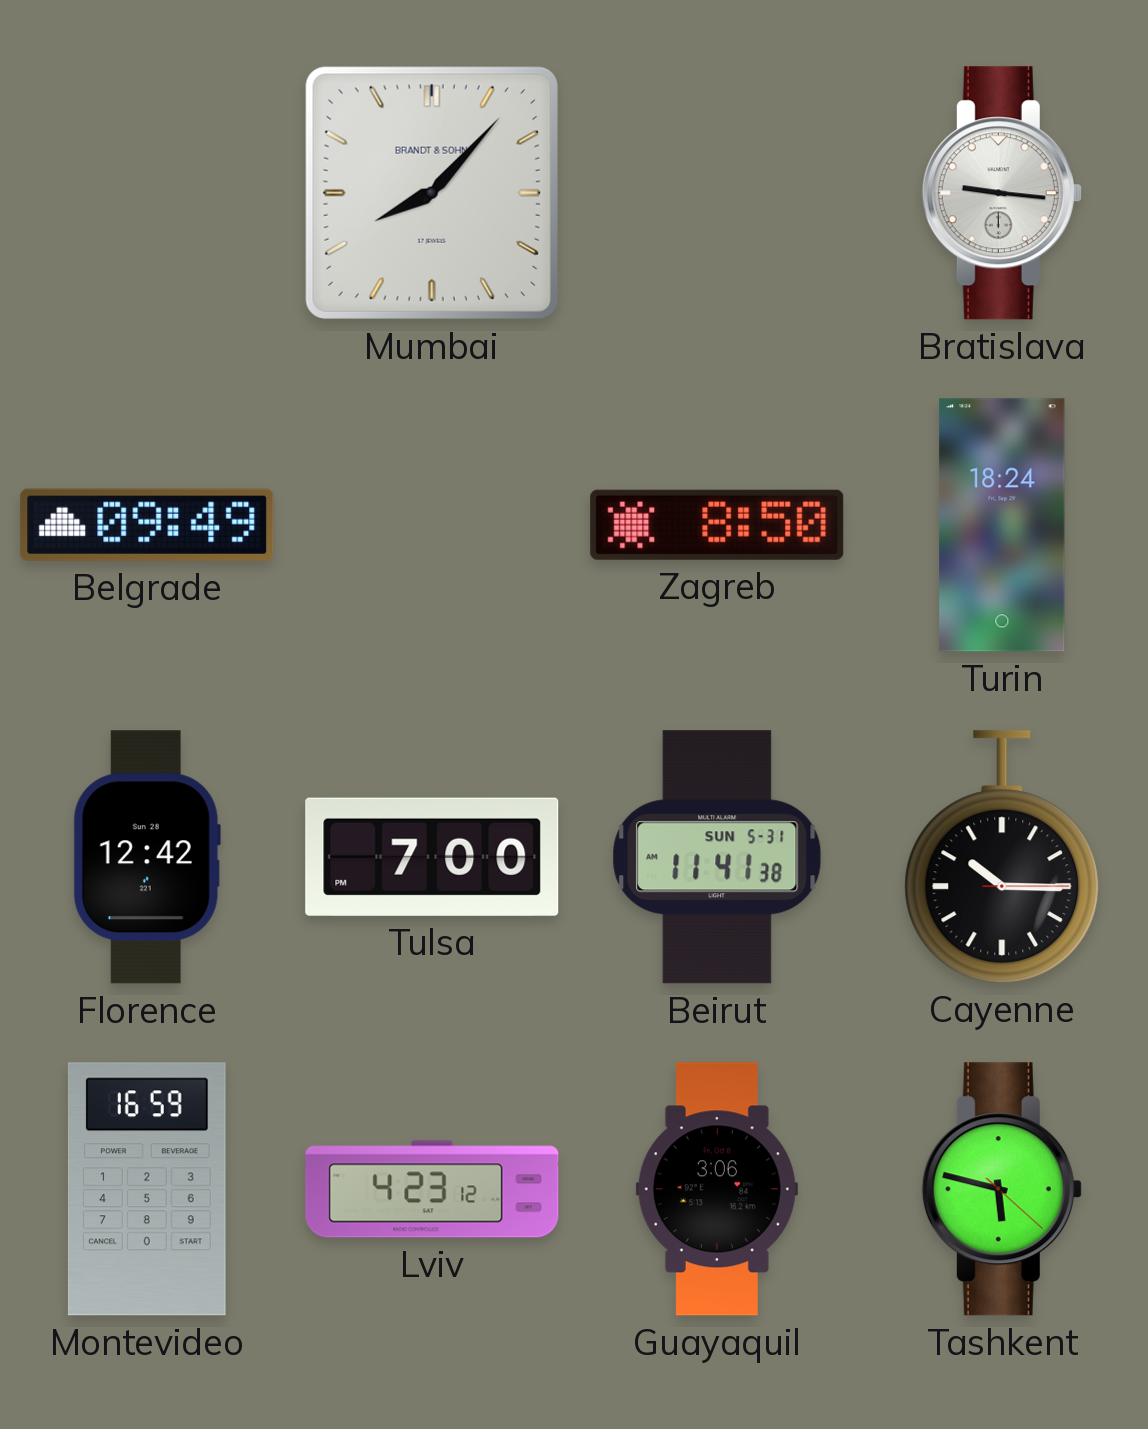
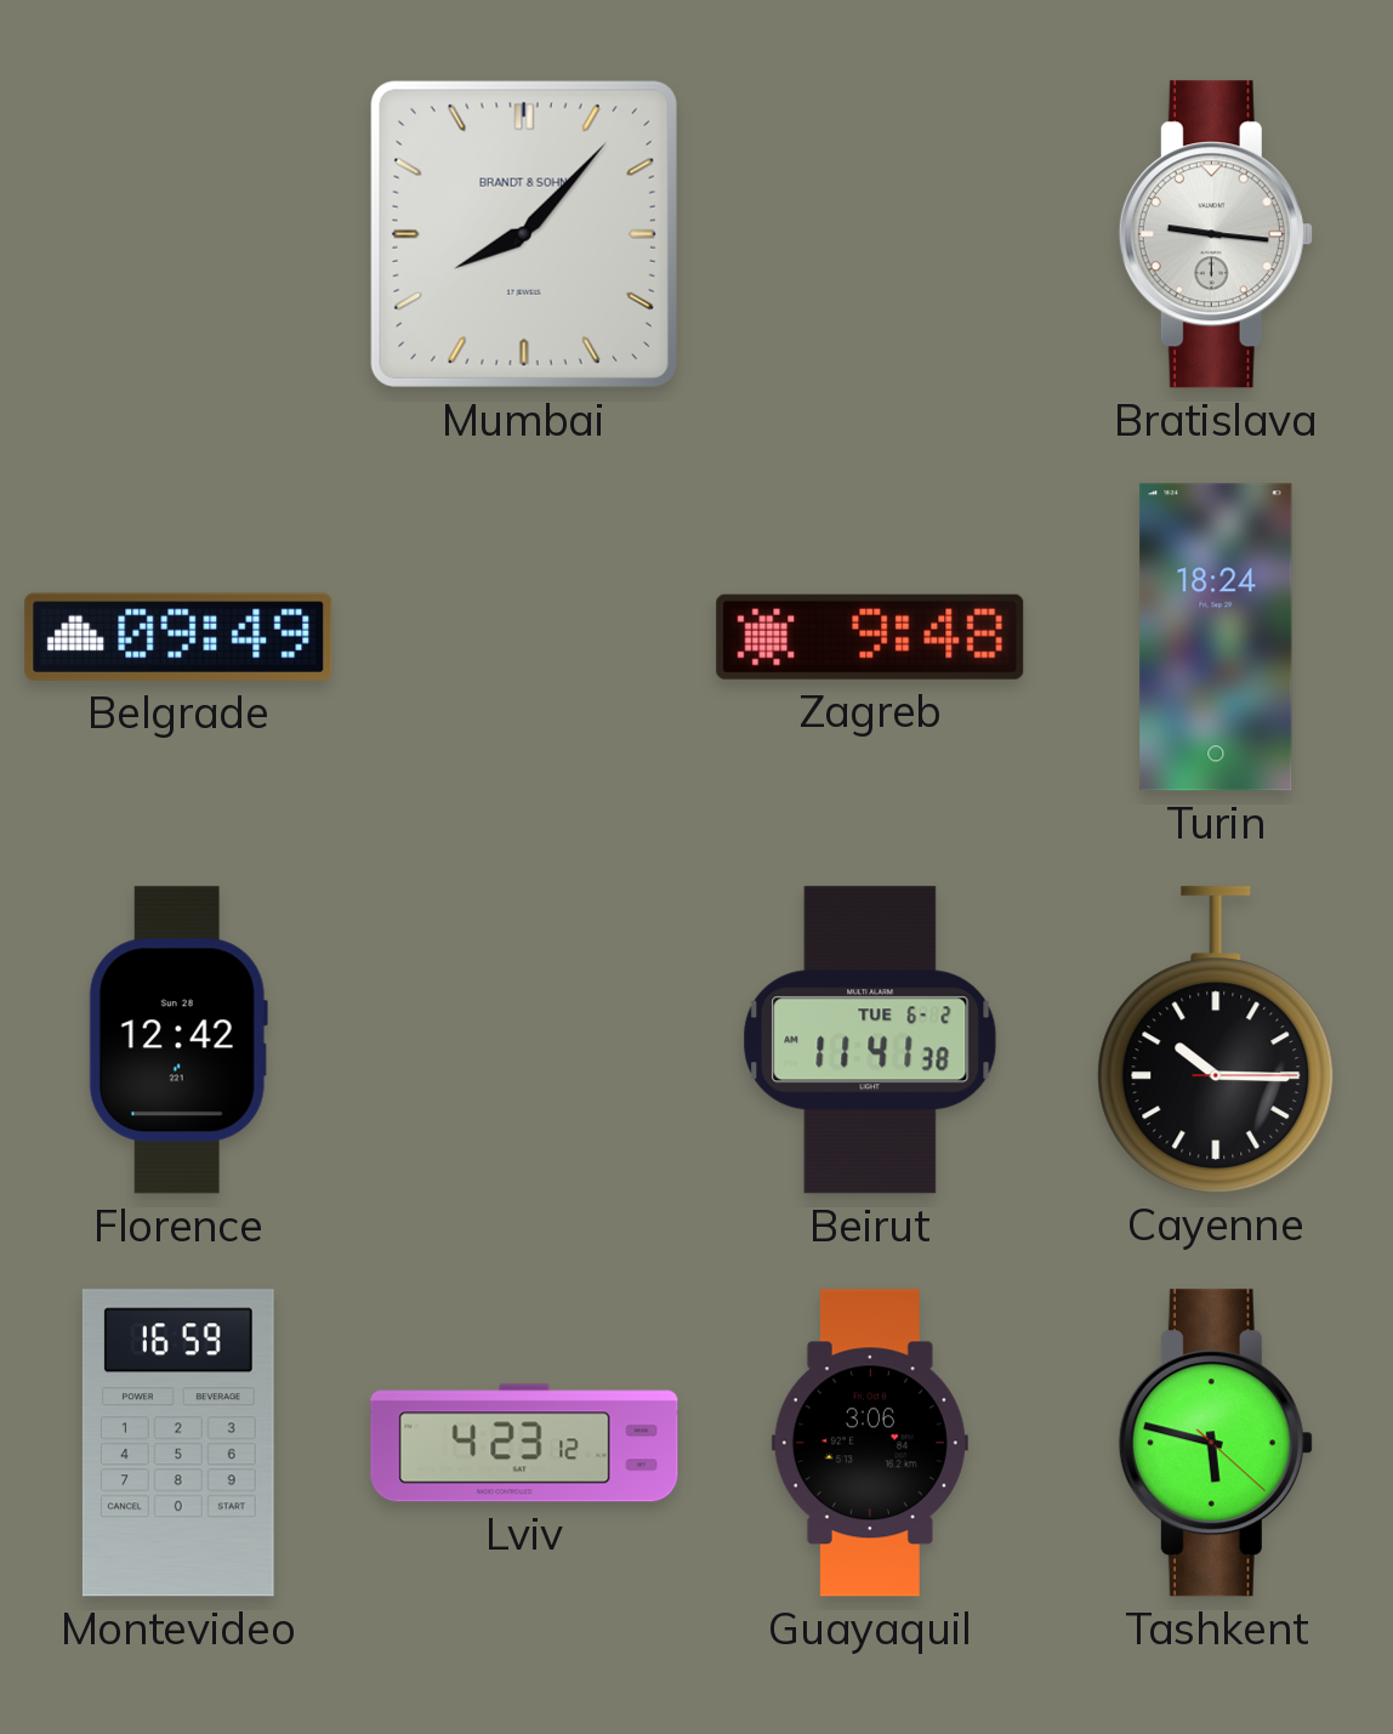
Zagreb: 8:50 -> 9:48
Tulsa: 7:00 -> none
Beirut date: SUN 5-31 -> TUE 6-2
